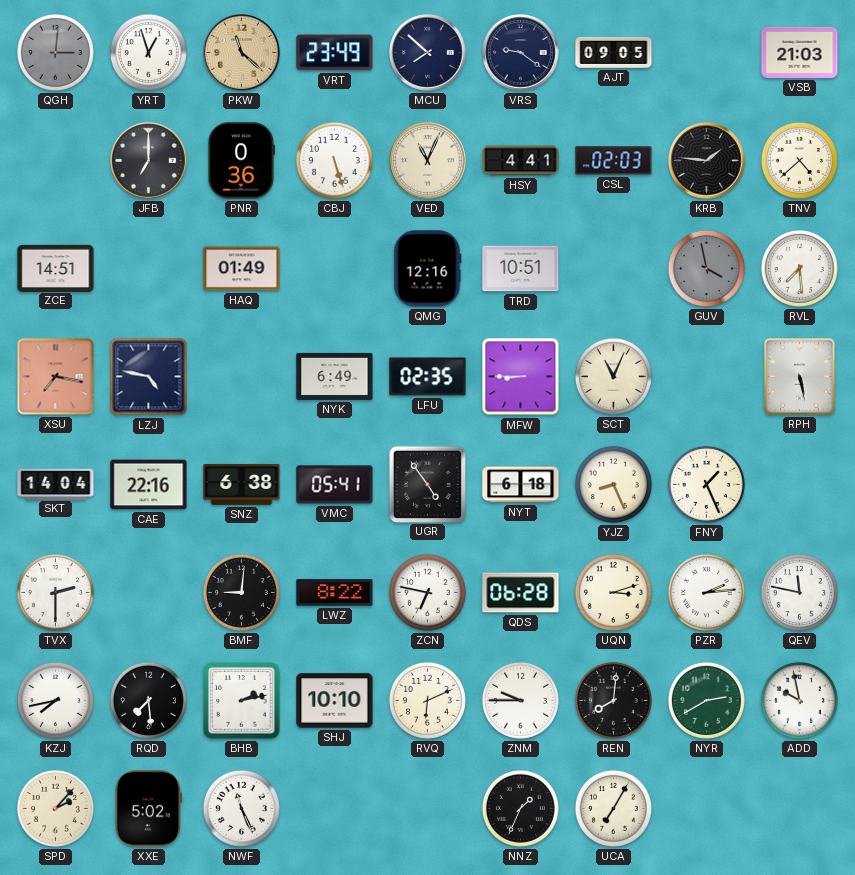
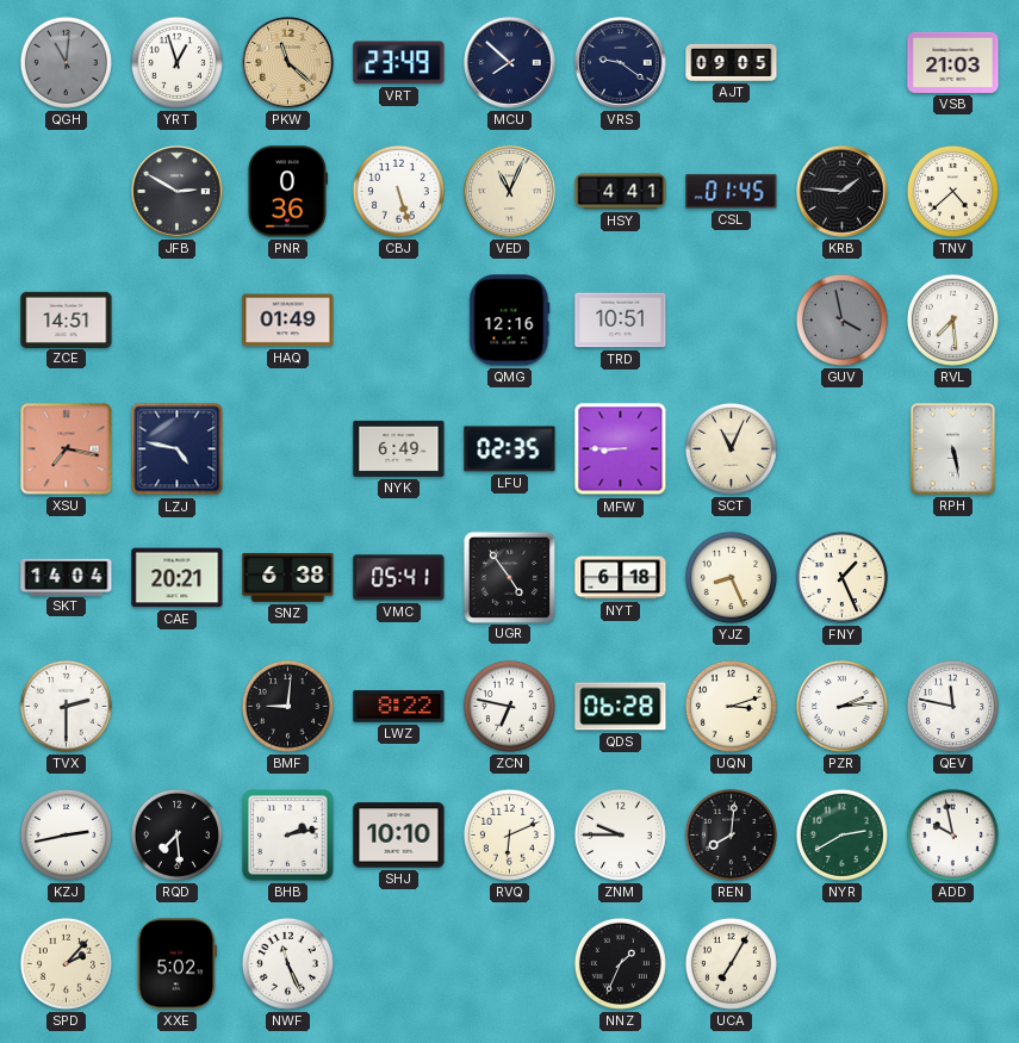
QGH: 3:01 -> 11:01
JFB: 7:00 -> 2:50
CSL: 02:03 -> 01:45
CAE: 22:16 -> 20:21
KZJ: 7:43 -> 2:43
